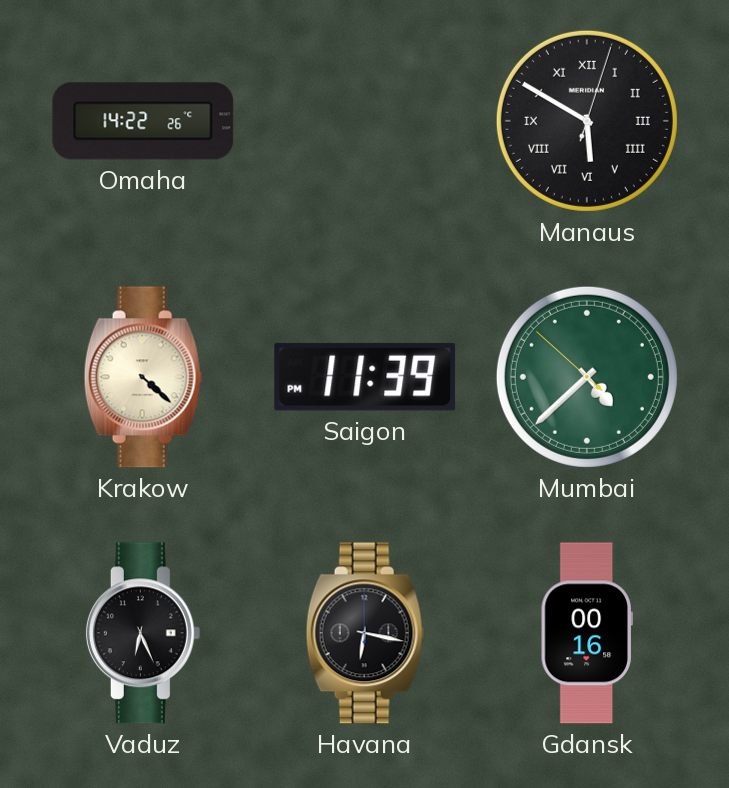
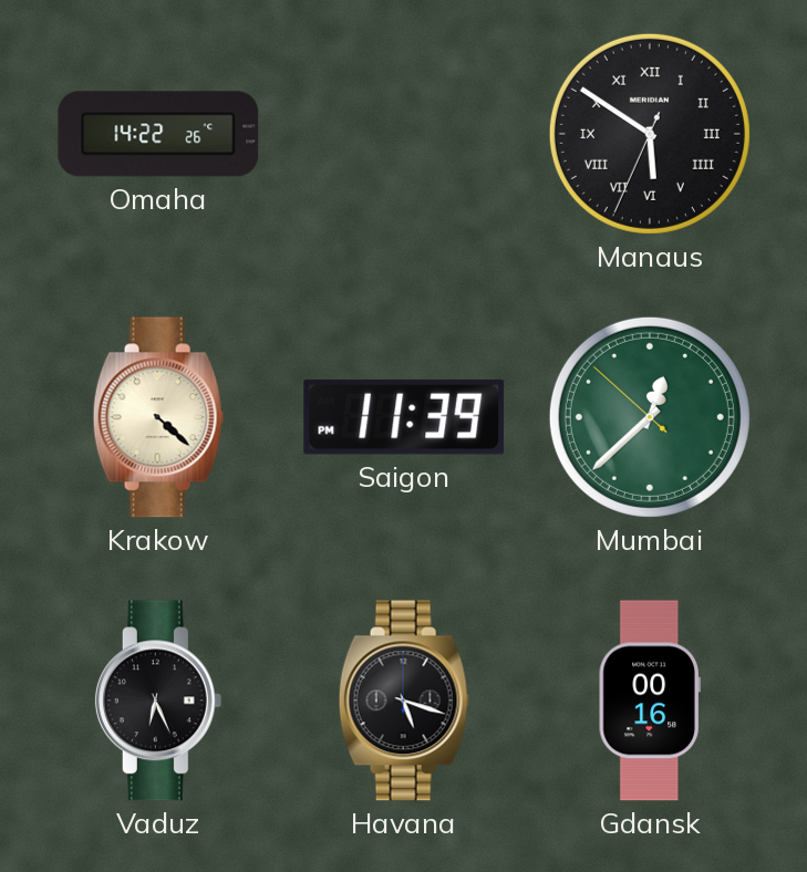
Manaus: 5:50:03 -> 5:50:34
Mumbai: 4:37 -> 12:37
Havana: 6:17 -> 5:18
